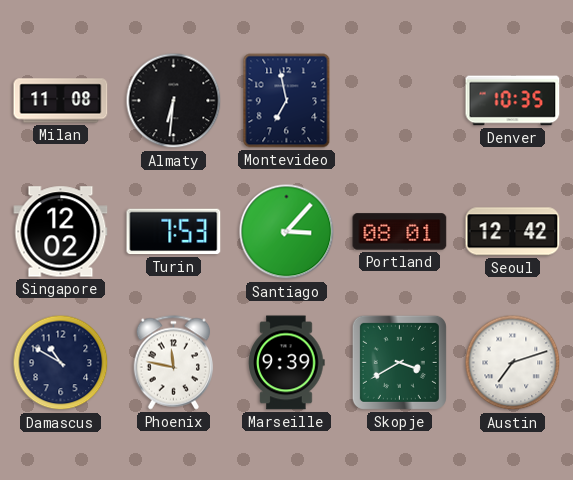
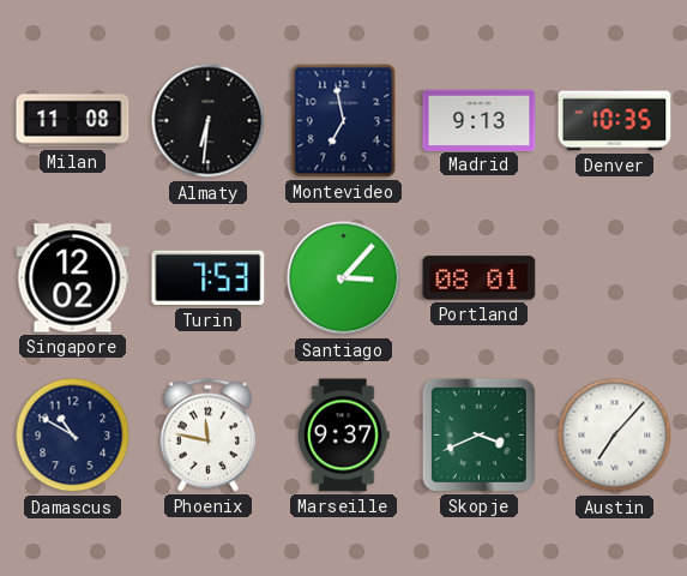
Madrid: none -> 9:13
Seoul: 12:42 -> none
Marseille: 9:39 -> 9:37
Skopje: 3:40 -> 3:41
Austin: 7:12 -> 7:07
